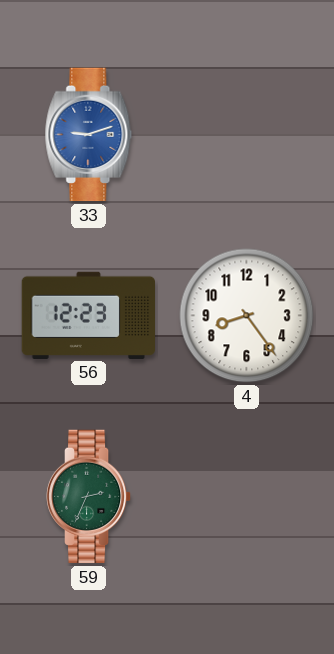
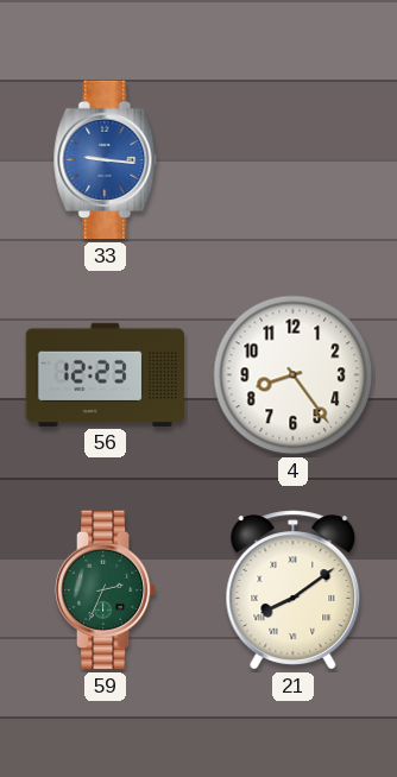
33: 9:12 -> 9:16
21: none -> 8:09
